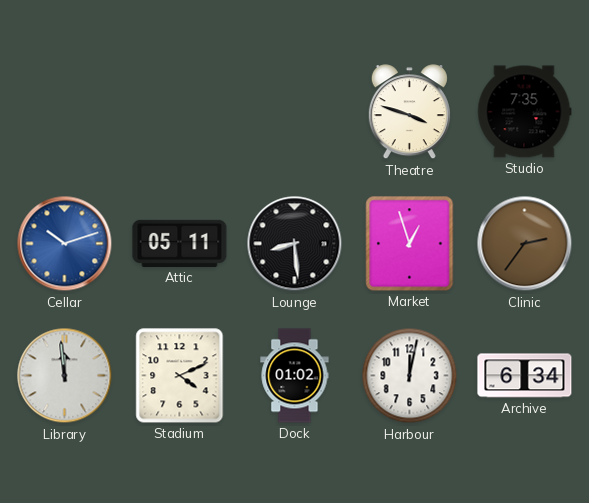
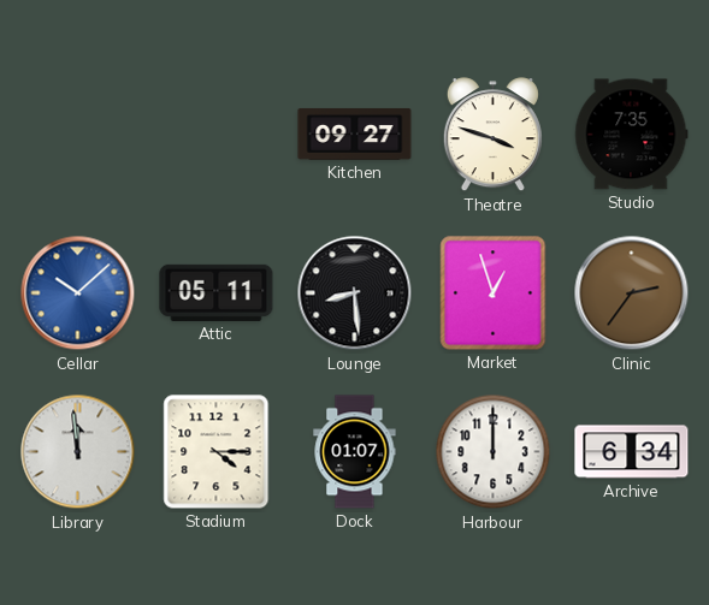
Kitchen: none -> 09:27
Cellar: 10:12 -> 10:08
Stadium: 4:11 -> 4:15
Dock: 01:02 -> 01:07
Harbour: 12:02 -> 12:00
